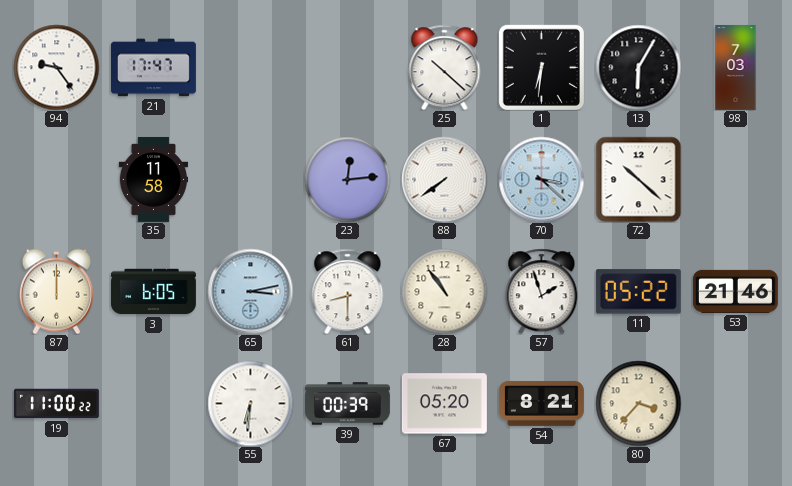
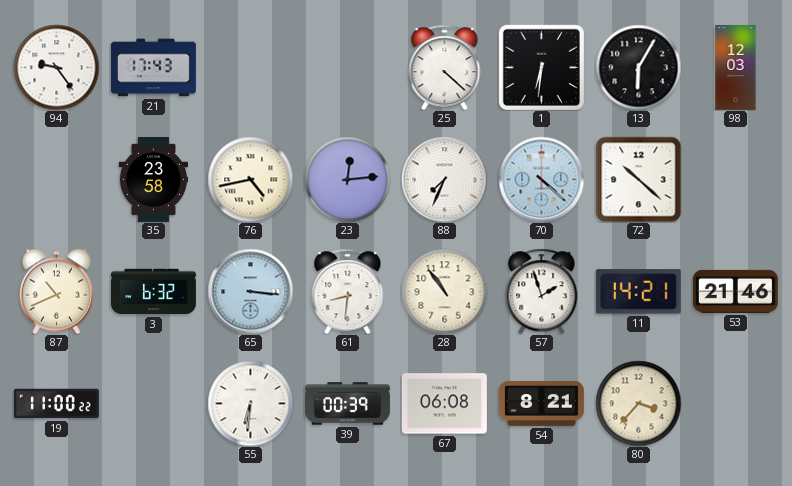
21: 17:47 -> 17:43
25: 10:22 -> 4:22
98: 7:03 -> 12:03
35: 11:58 -> 23:58
76: none -> 4:43
88: 7:39 -> 7:34
70: 3:22 -> 4:22
87: 12:00 -> 10:41
3: 6:05 -> 6:32
65: 3:13 -> 3:16
61: 8:30 -> 8:31
11: 05:22 -> 14:21
67: 05:20 -> 06:08
